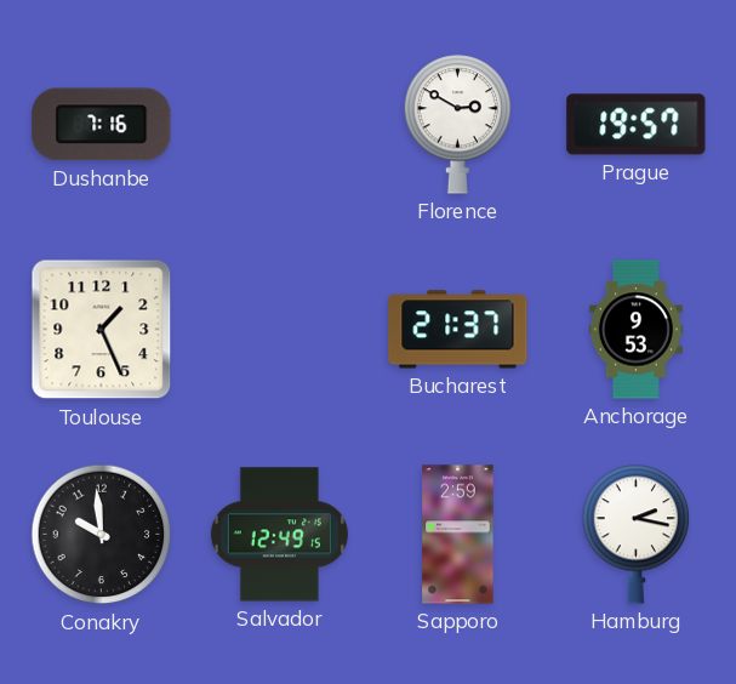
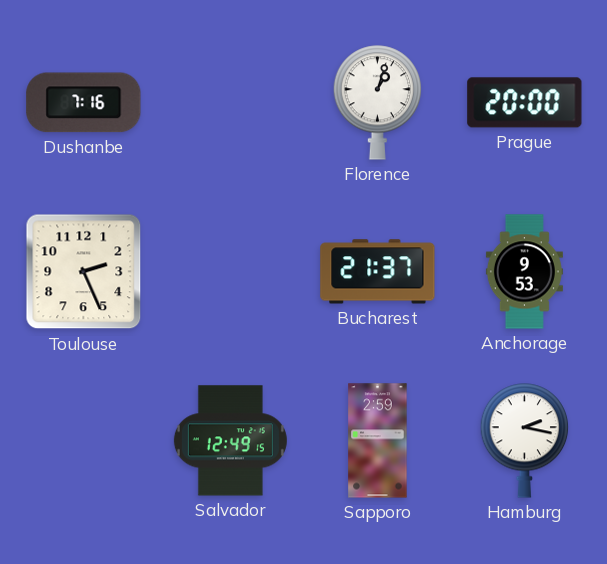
Florence: 2:50 -> 1:03
Prague: 19:57 -> 20:00
Toulouse: 1:26 -> 2:26
Conakry: 9:59 -> none
